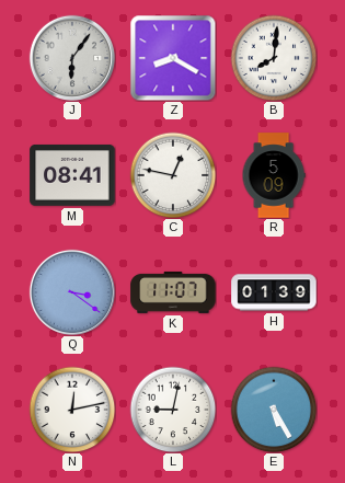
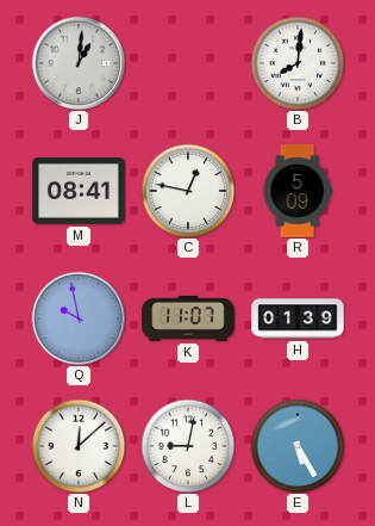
J: 6:06 -> 1:01
Z: 8:20 -> none
Q: 3:21 -> 9:58
N: 12:13 -> 12:08
